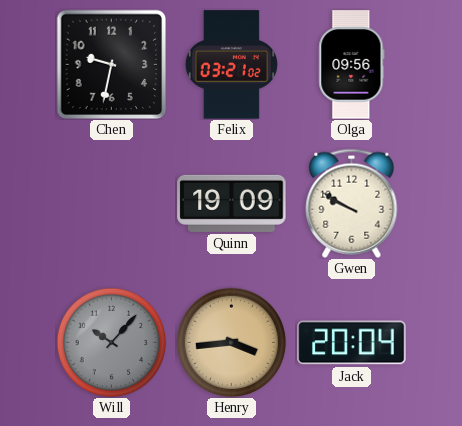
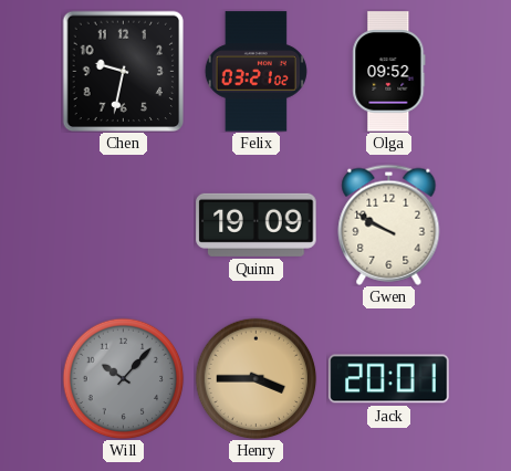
Olga: 09:56 -> 09:52
Henry: 3:44 -> 3:45
Jack: 20:04 -> 20:01
